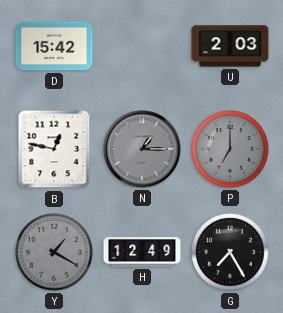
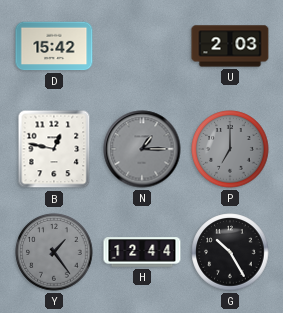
Y: 1:20 -> 1:24
H: 12:49 -> 12:44
G: 7:25 -> 10:25
